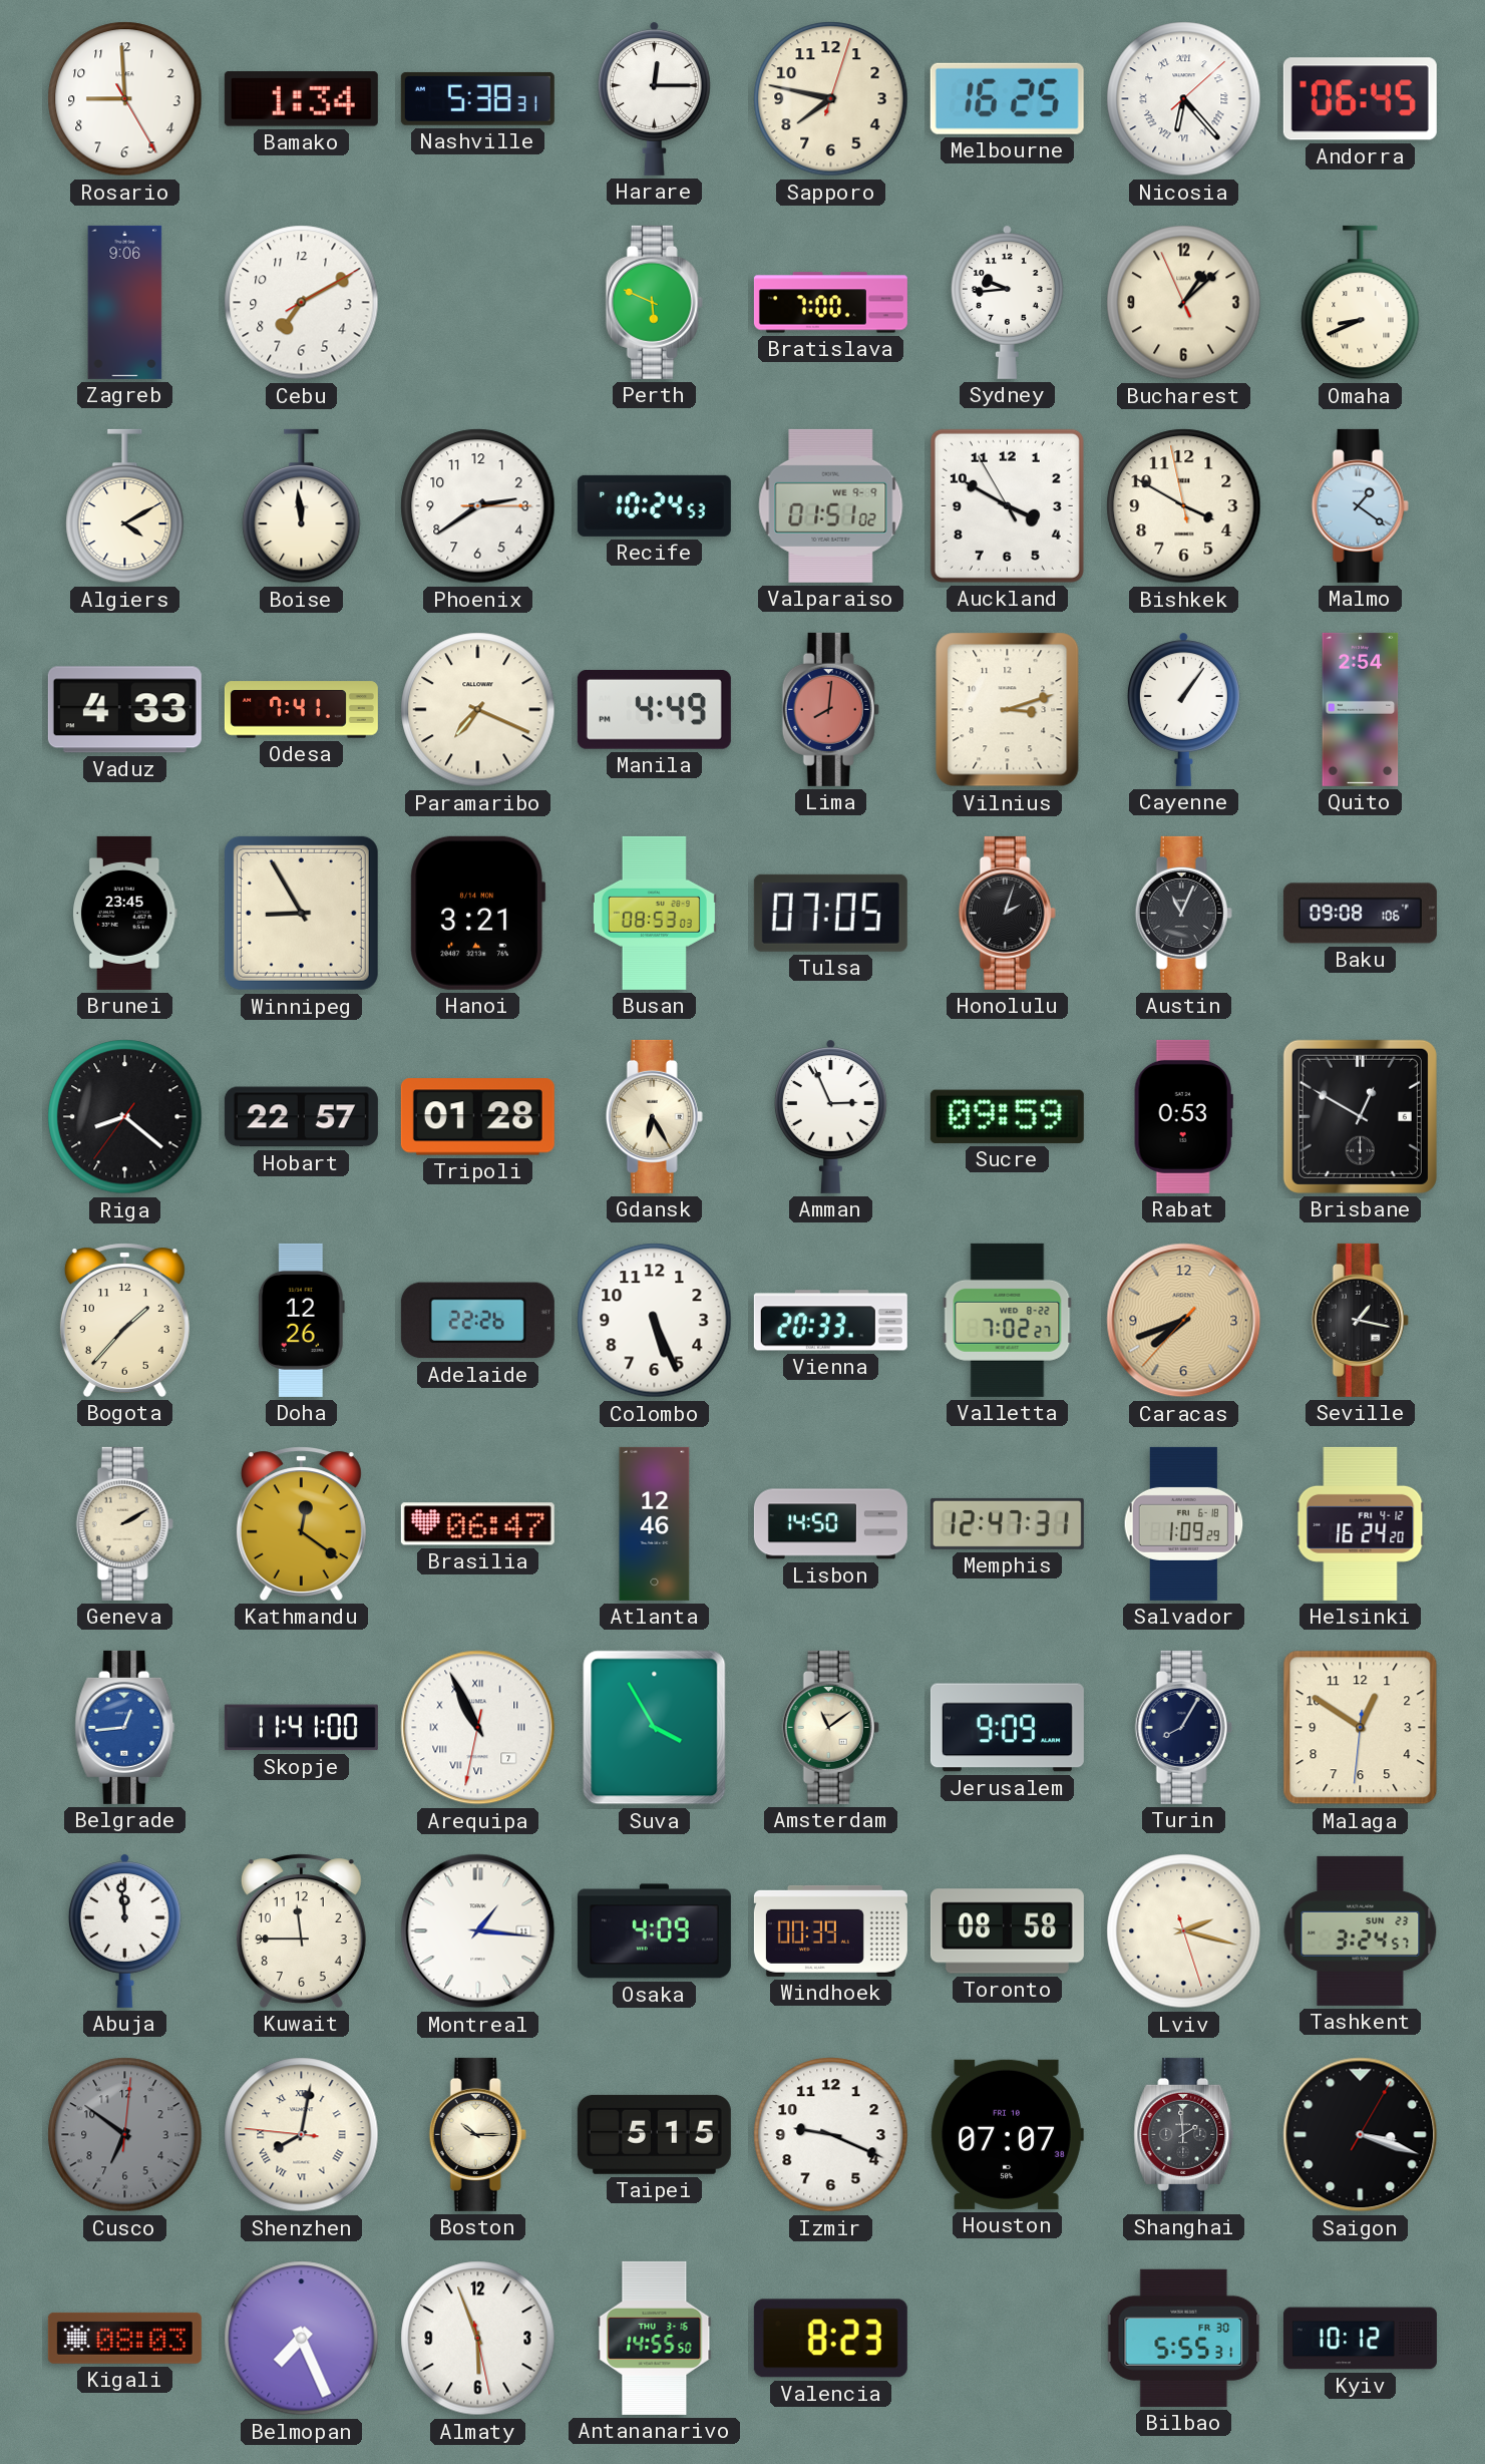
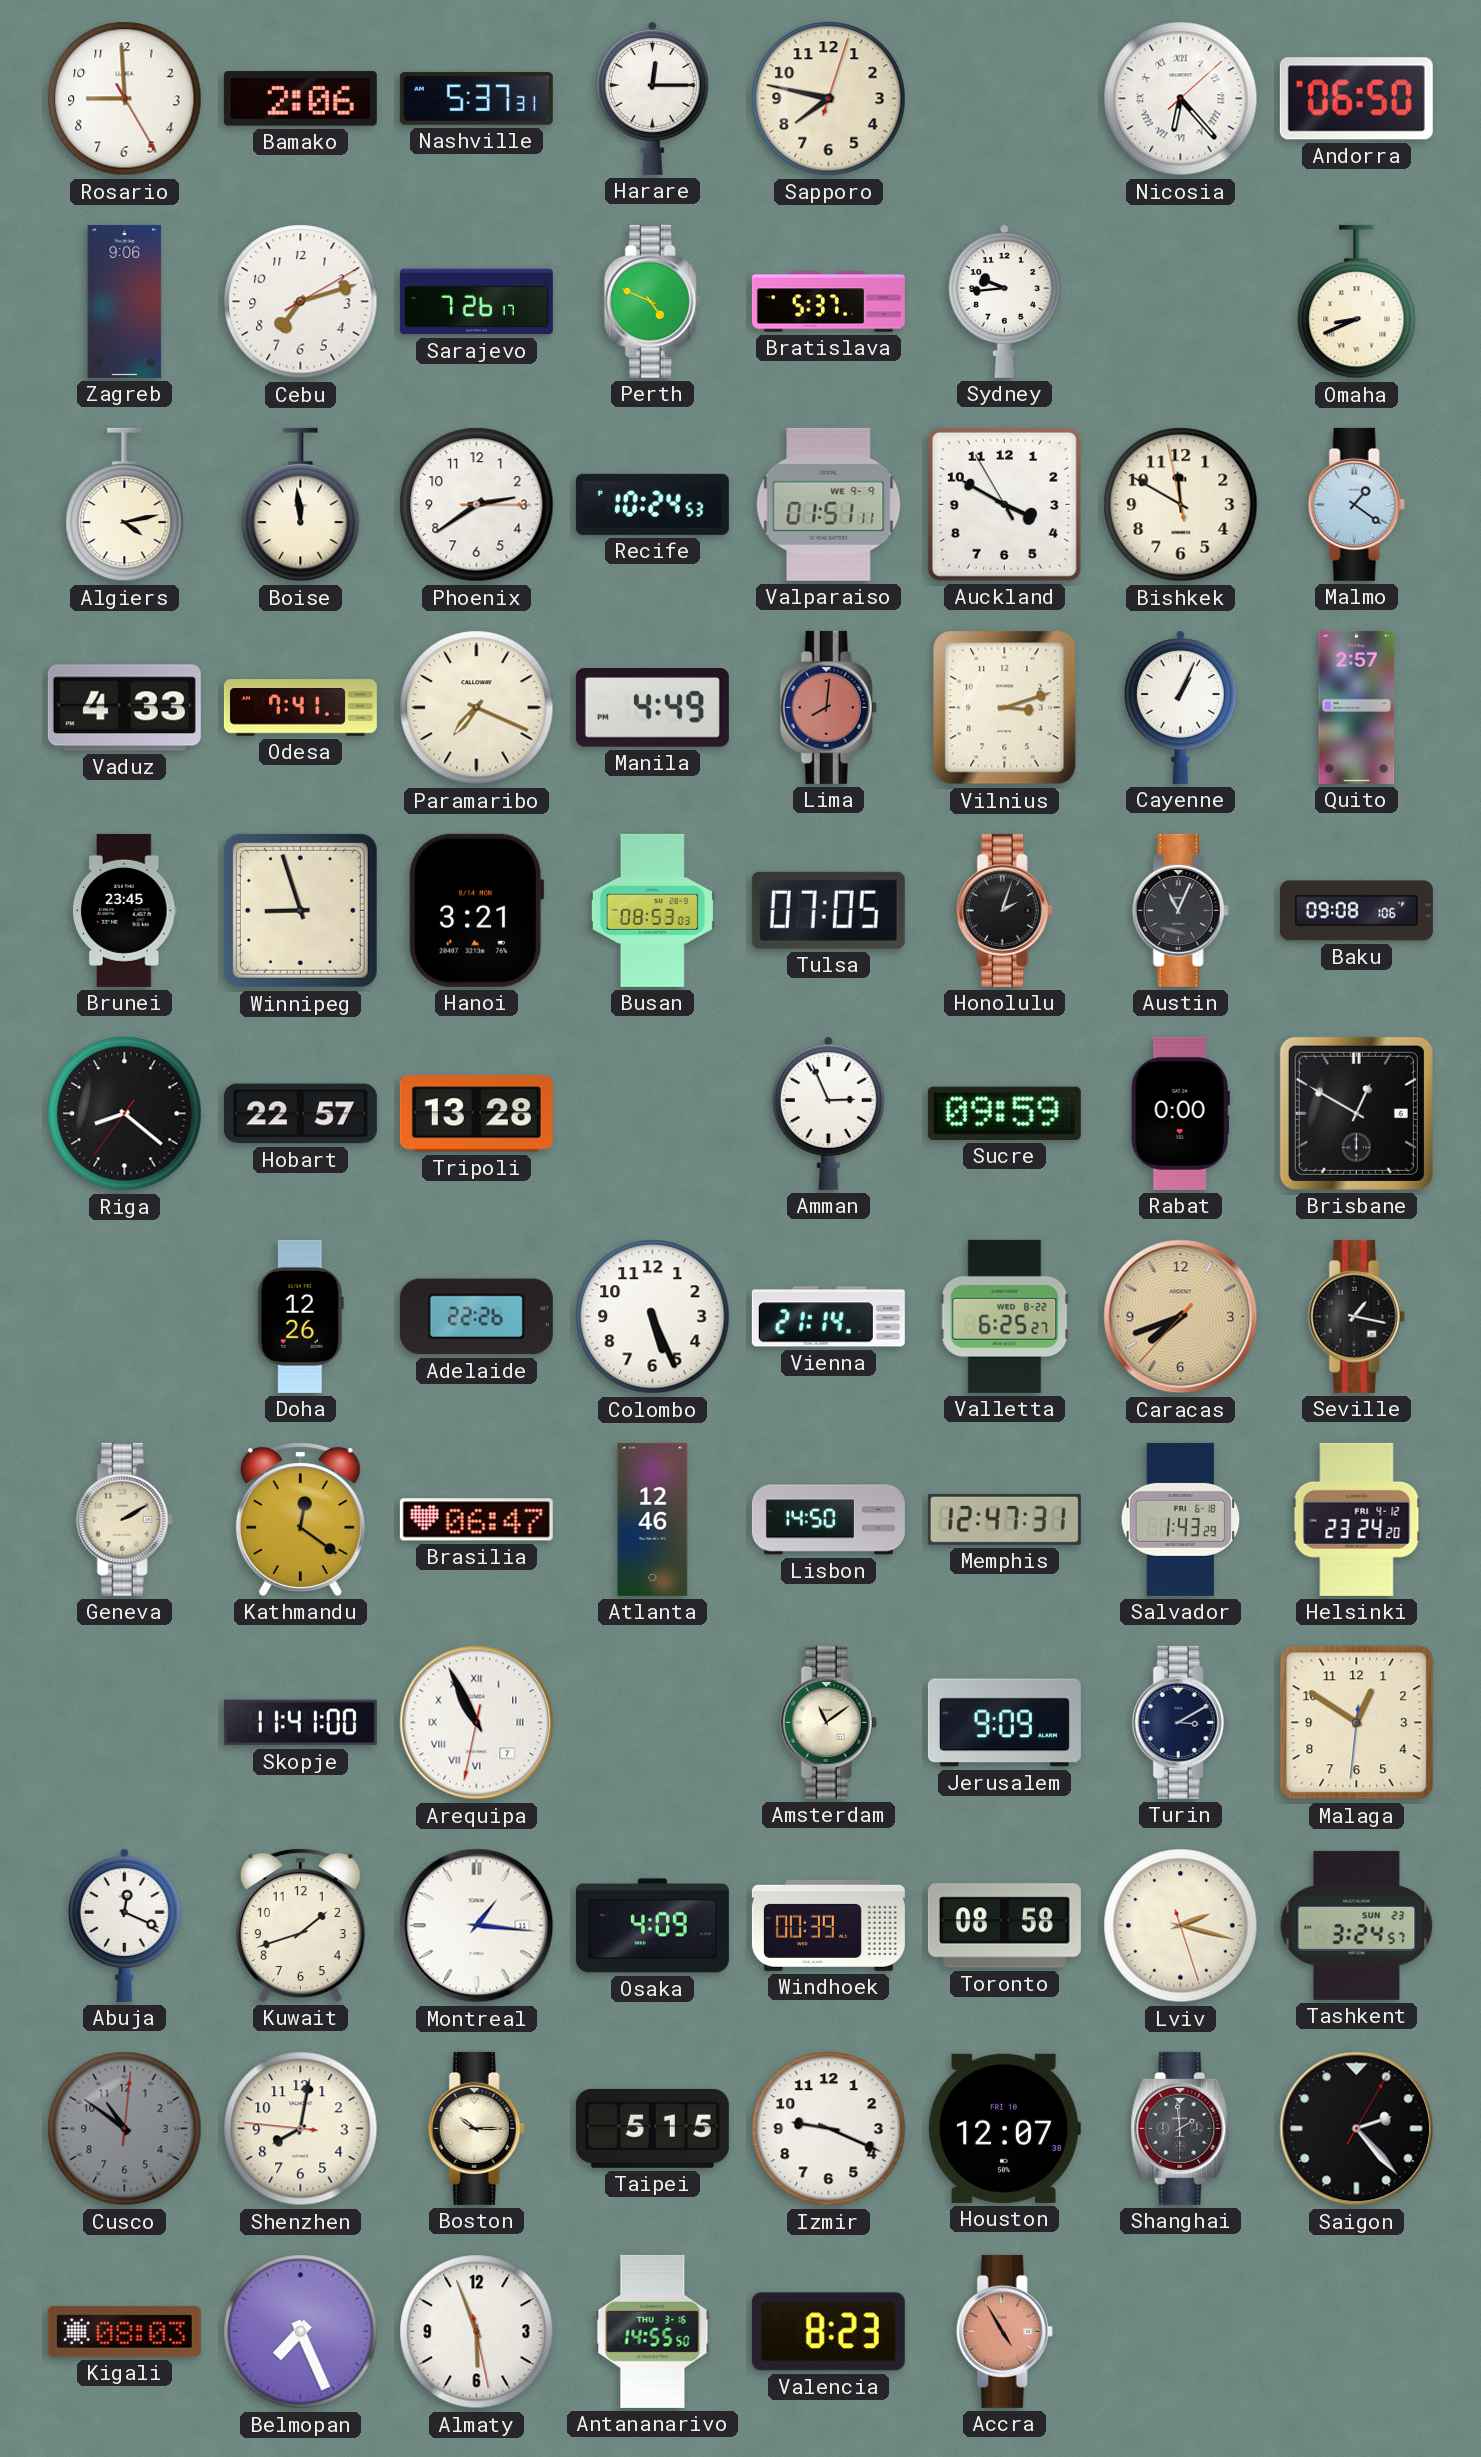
Bamako: 1:34 -> 2:06
Nashville: 5:38 -> 5:37
Melbourne: 16:25 -> none
Andorra: 06:45 -> 06:50
Cebu: 7:10 -> 7:12
Sarajevo: none -> 7:26
Perth: 5:49 -> 4:49
Bratislava: 7:00 -> 5:37
Bucharest: 1:07 -> none
Algiers: 4:10 -> 4:13
Valparaiso: 01:51:02 -> 01:51:11
Bishkek: 3:49 -> 11:49
Cayenne: 1:06 -> 1:04
Quito: 2:54 -> 2:57
Winnipeg: 8:55 -> 8:57
Tripoli: 01:28 -> 13:28
Gdansk: 6:25 -> none
Rabat: 0:53 -> 0:00
Bogota: 1:37 -> none
Vienna: 20:33 -> 21:14
Valletta: 7:02 -> 6:25
Salvador: 1:09 -> 1:43
Helsinki: 16:24 -> 23:24
Belgrade: 12:44 -> none
Suva: 3:55 -> none
Turin: 8:05 -> 3:10
Abuja: 11:59 -> 12:19
Kuwait: 11:45 -> 1:42
Cusco: 6:51 -> 10:51
Shenzhen numerals: Roman -> Arabic
Houston: 07:07 -> 12:07
Saigon: 3:18 -> 2:23
Accra: none -> 4:55
Bilbao: 5:55 -> none
Kyiv: 10:12 -> none
